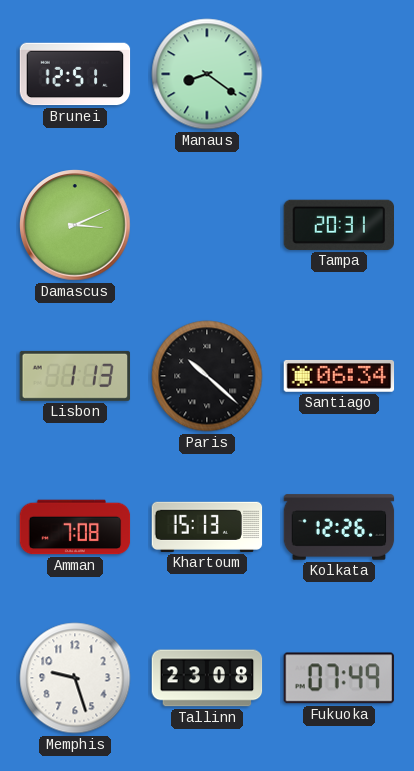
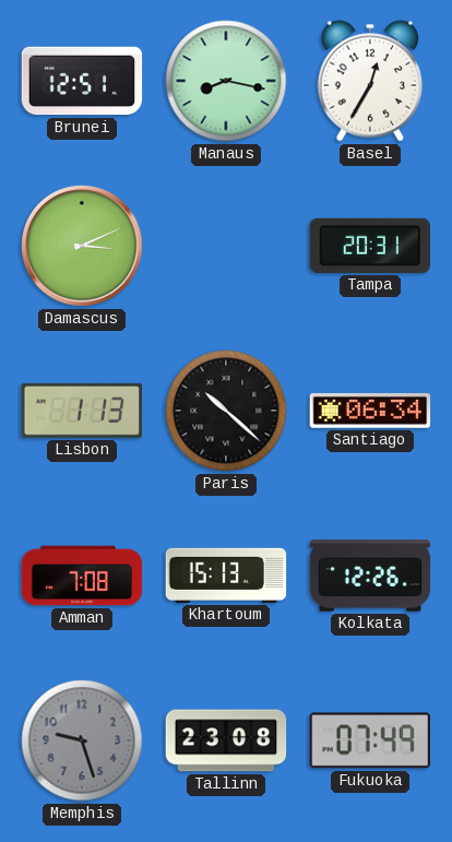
Manaus: 8:21 -> 8:17
Basel: none -> 12:35
Memphis dial: white -> grey
